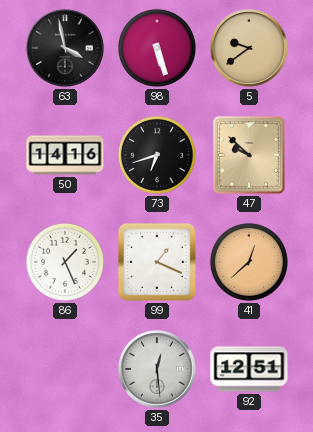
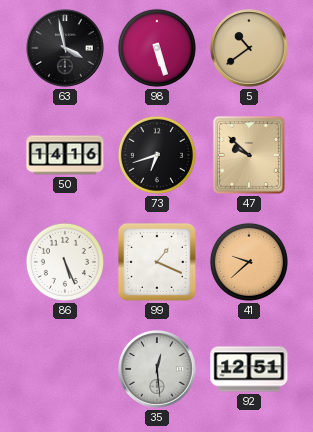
5: 9:39 -> 10:39
86: 1:26 -> 5:26
41: 12:38 -> 9:38
